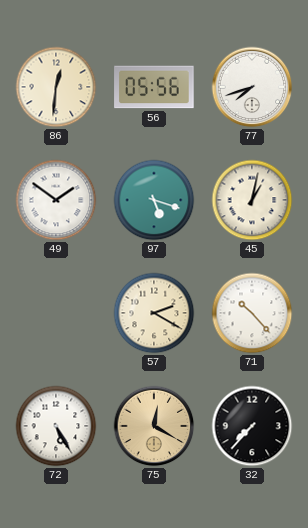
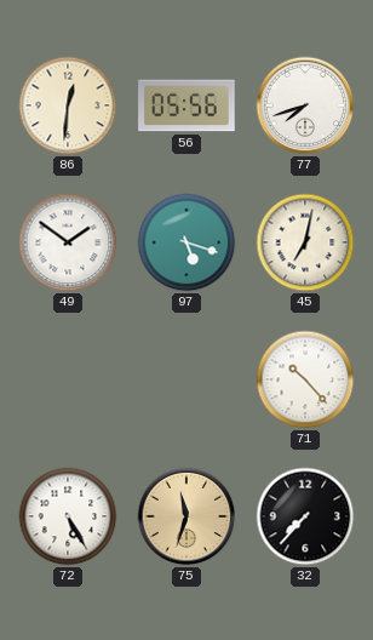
45: 1:02 -> 7:02
57: 2:20 -> none
75: 12:20 -> 11:33
